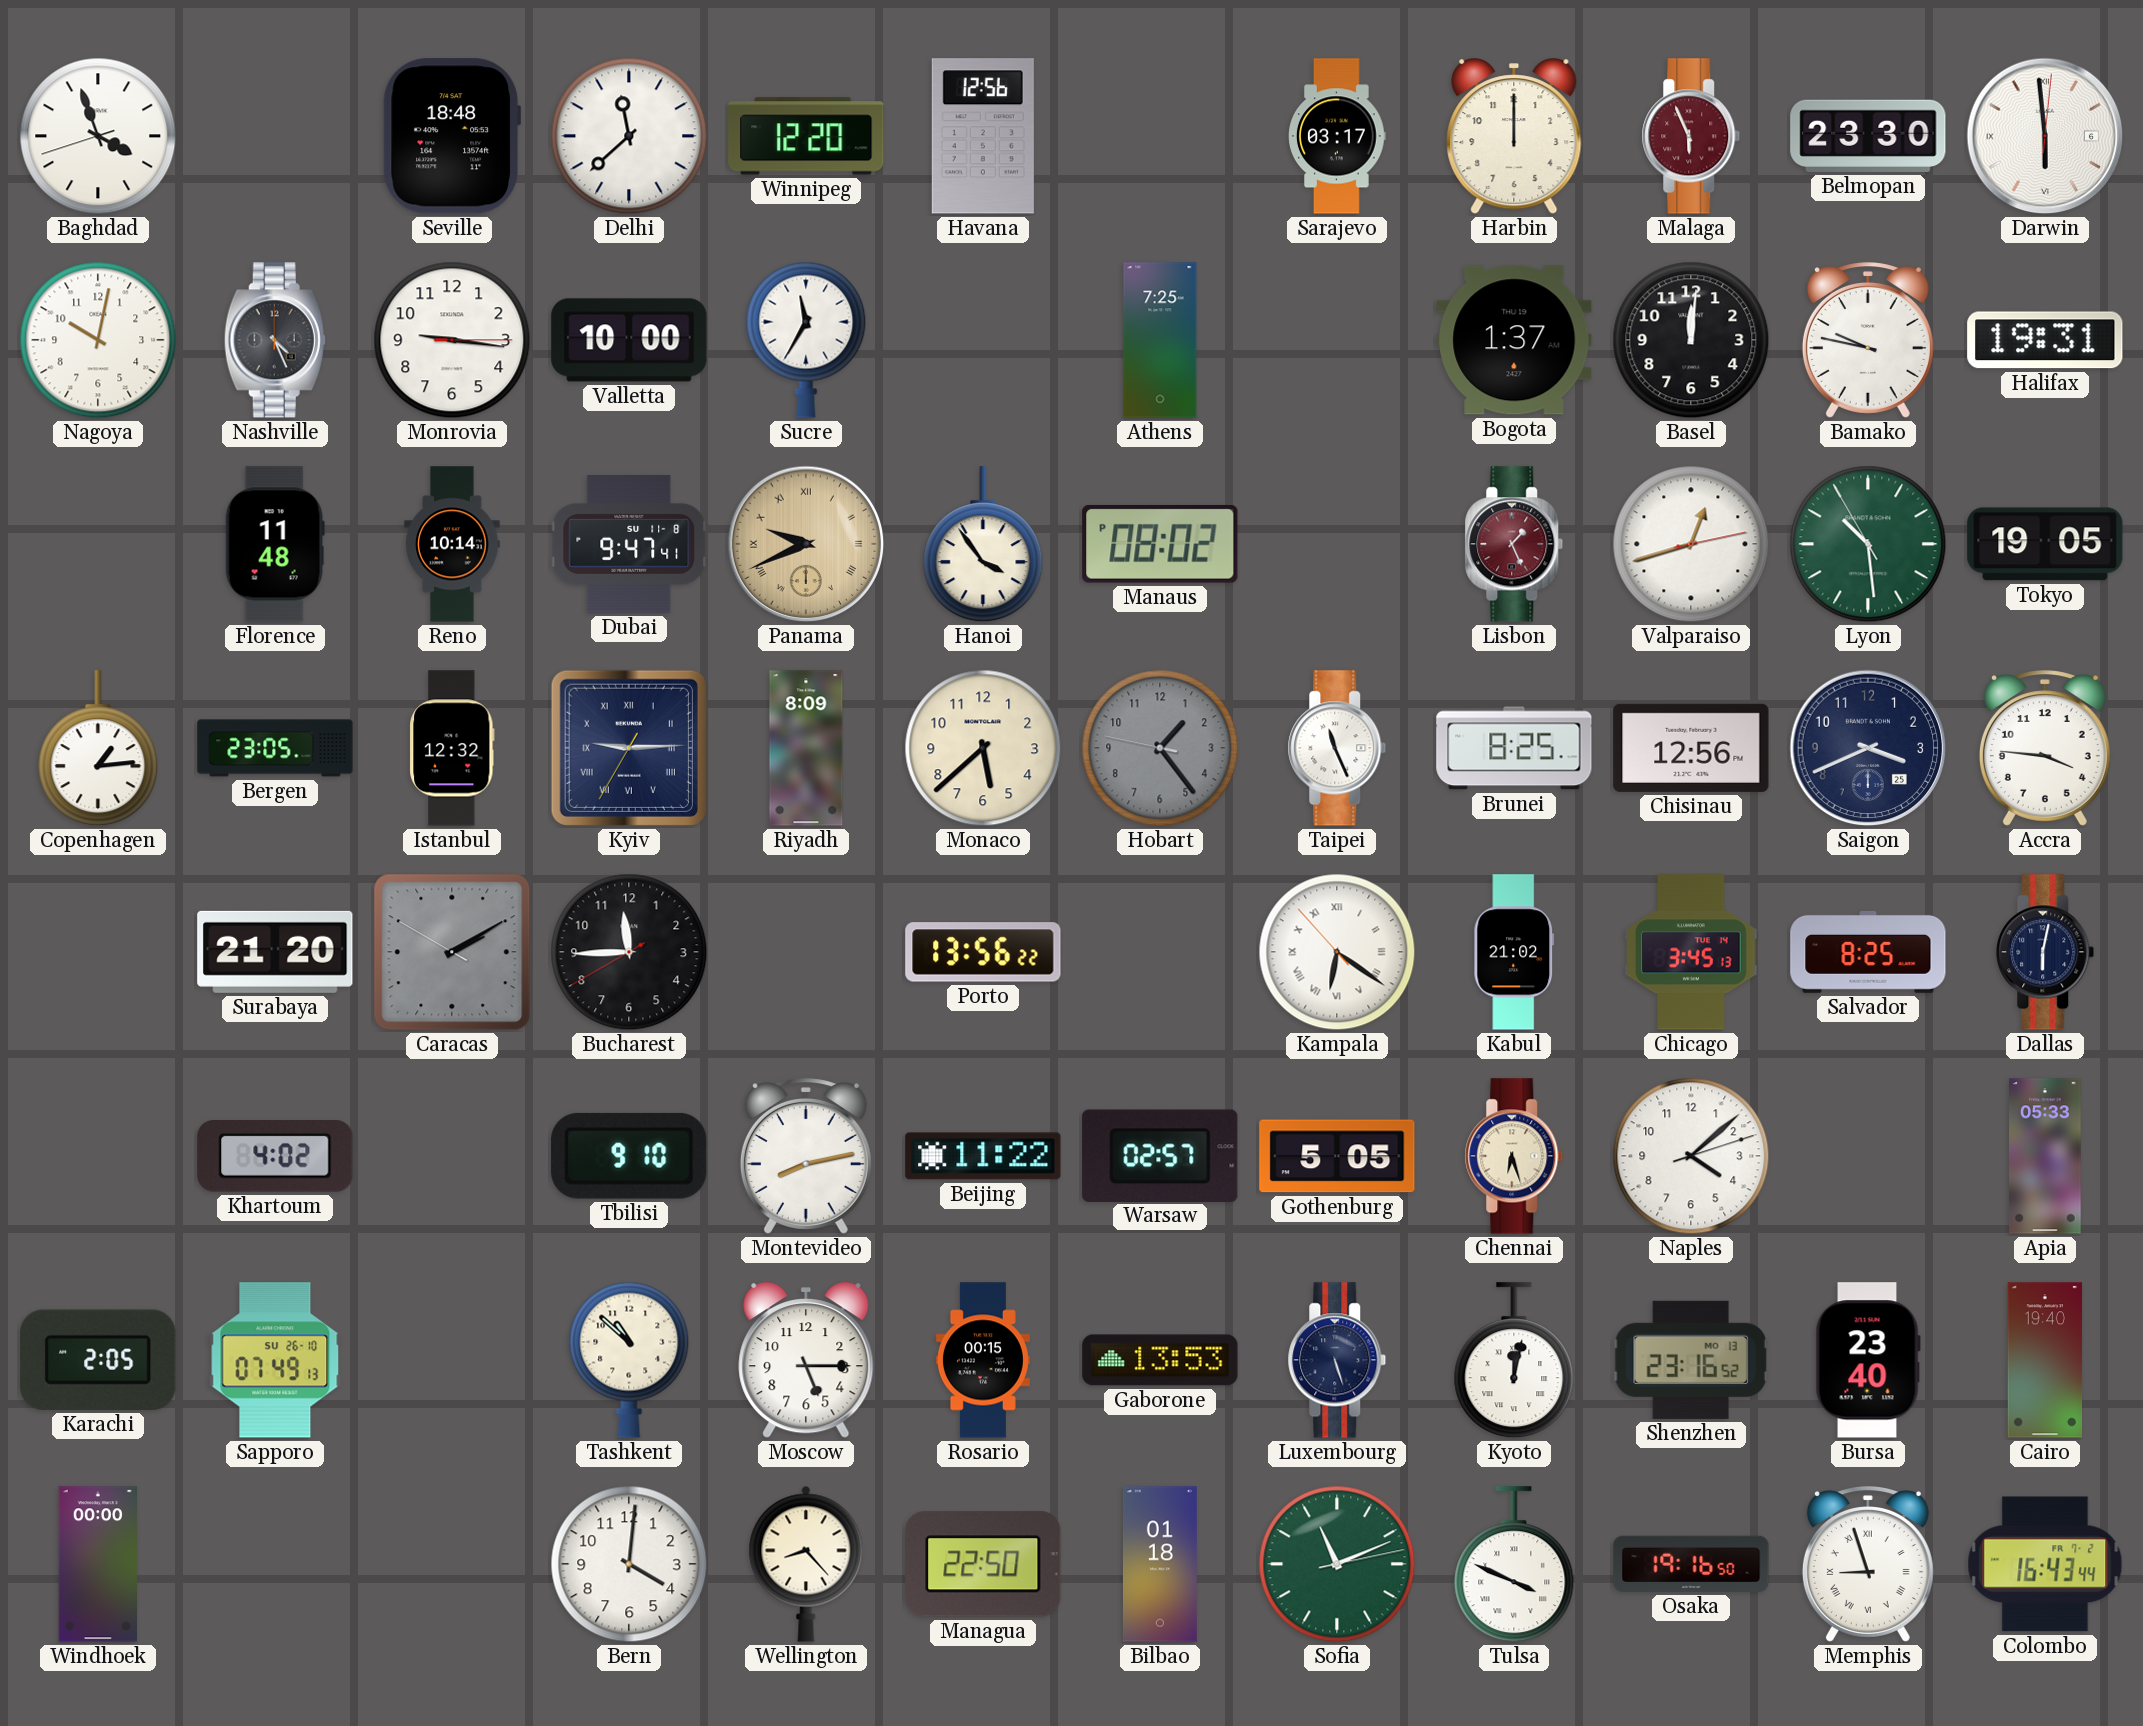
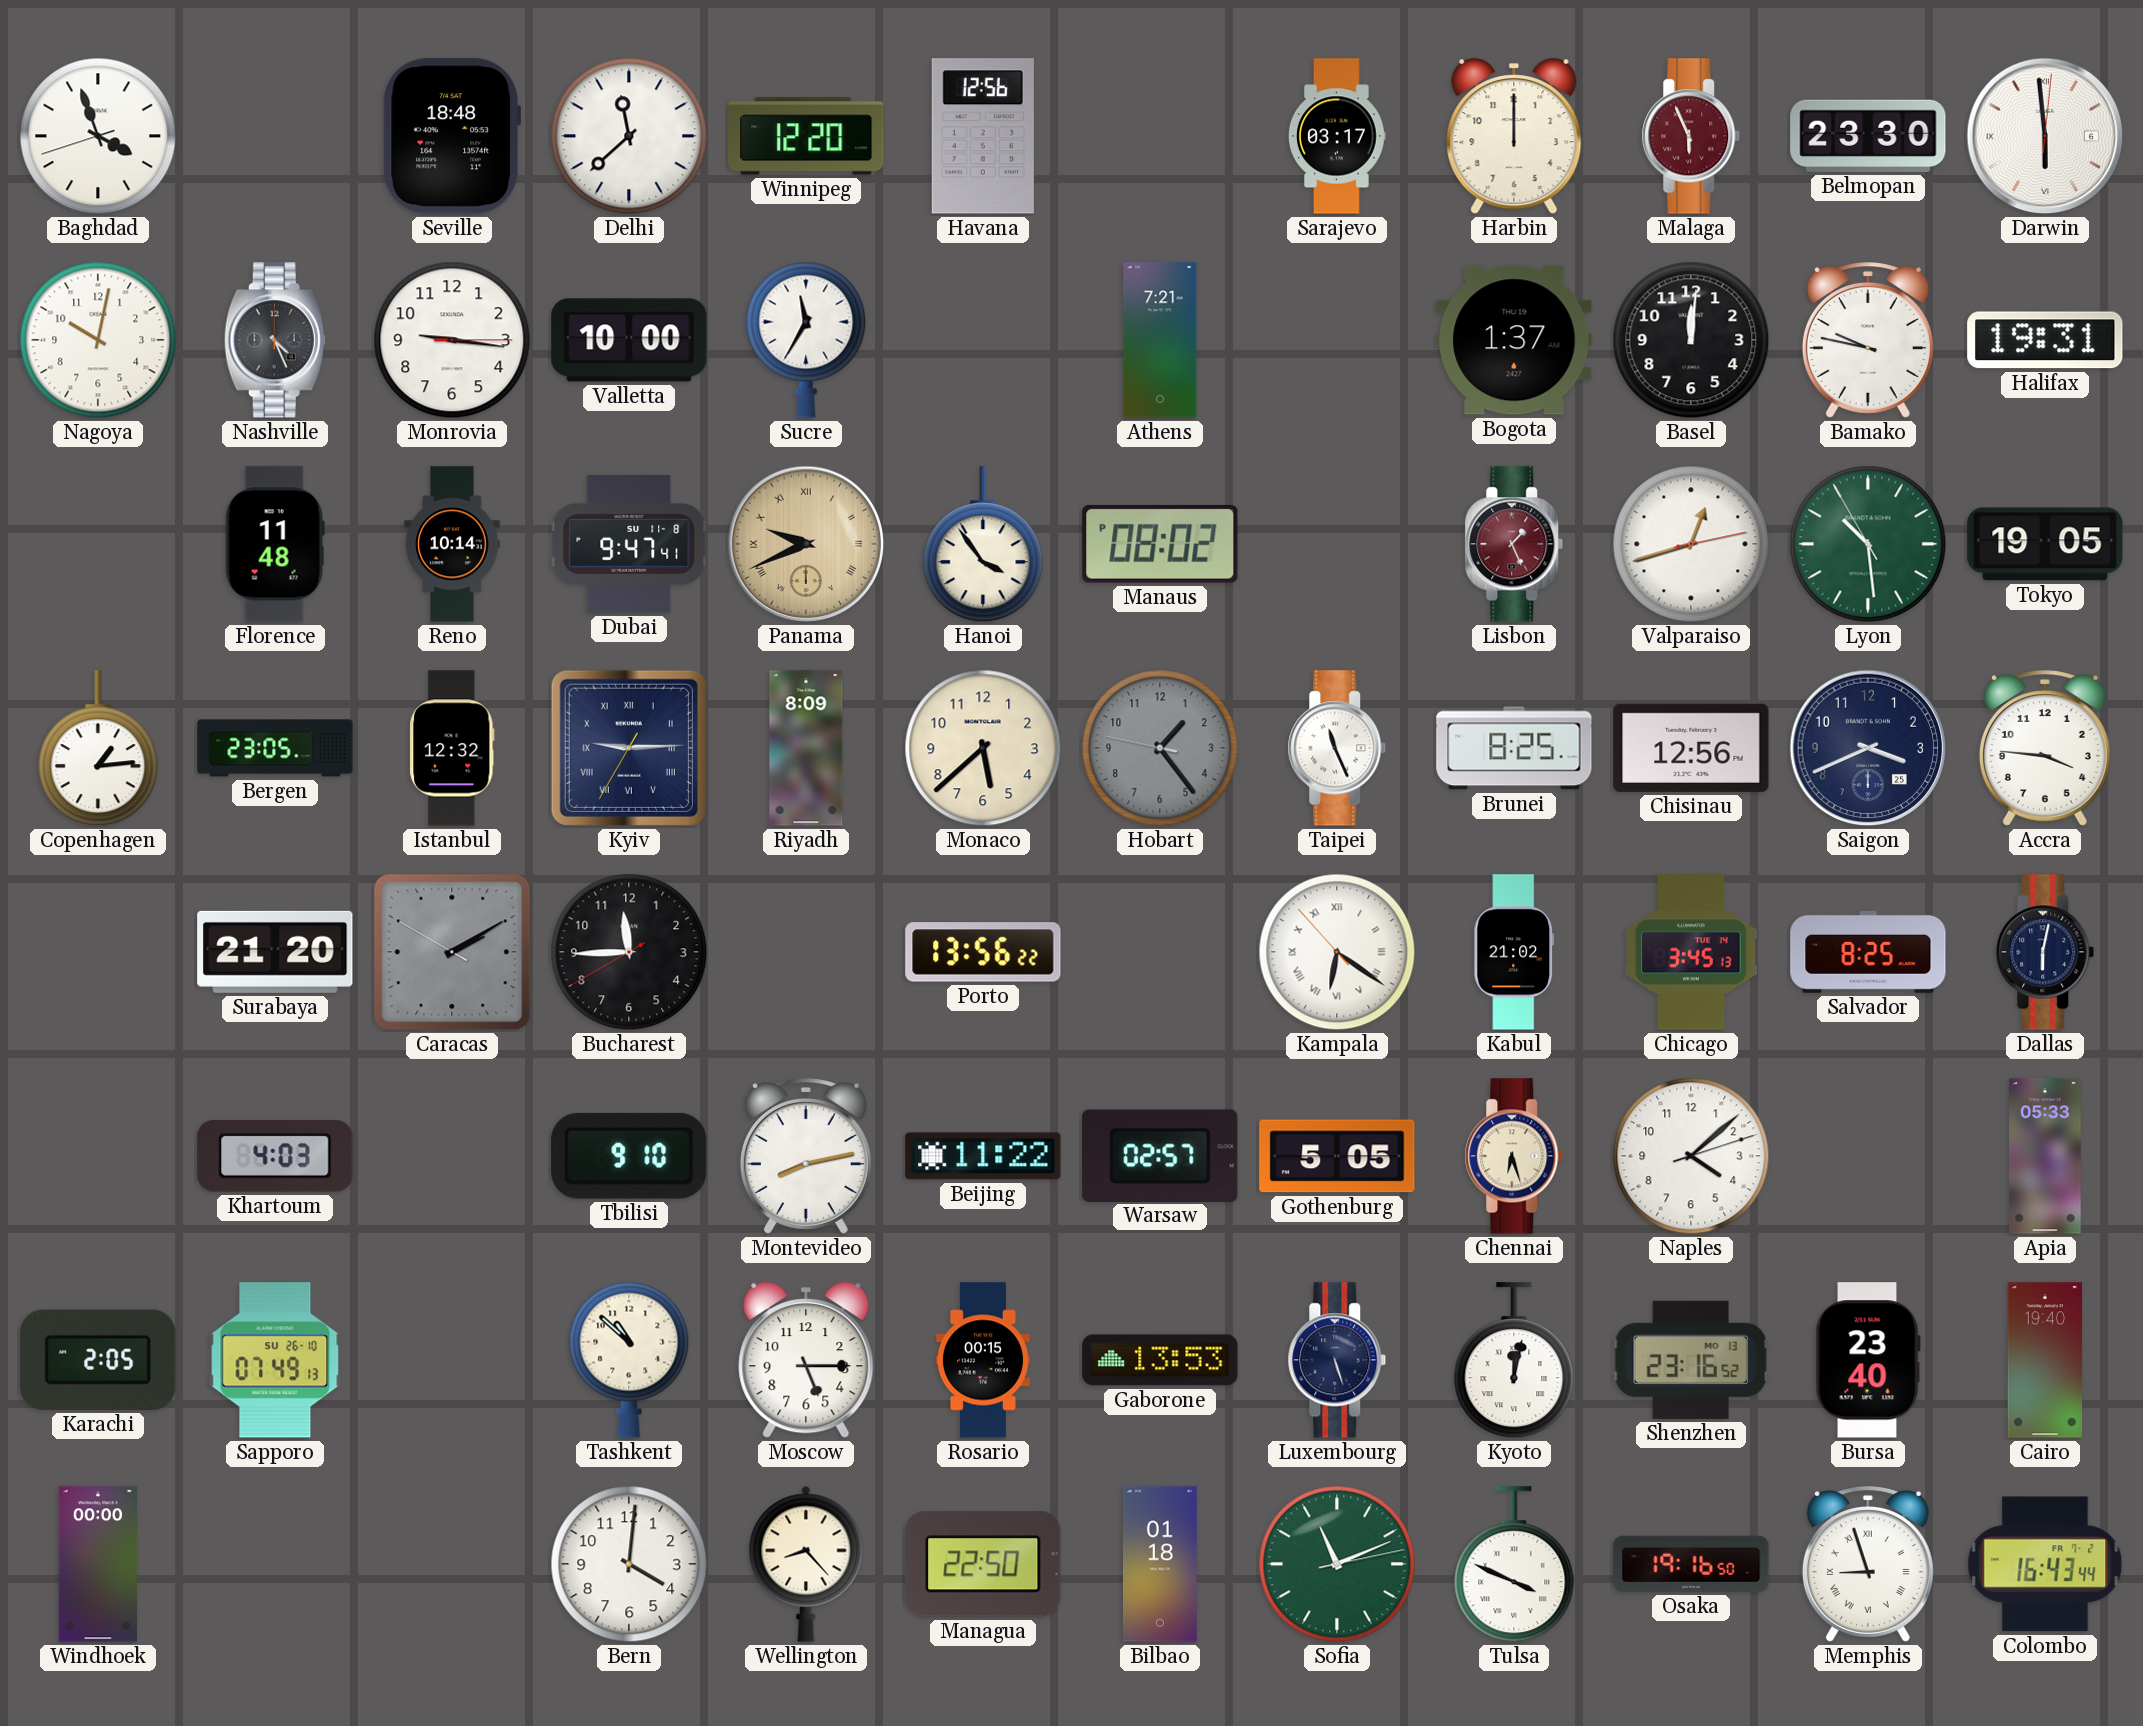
Athens: 7:25 -> 7:21
Khartoum: 4:02 -> 4:03
